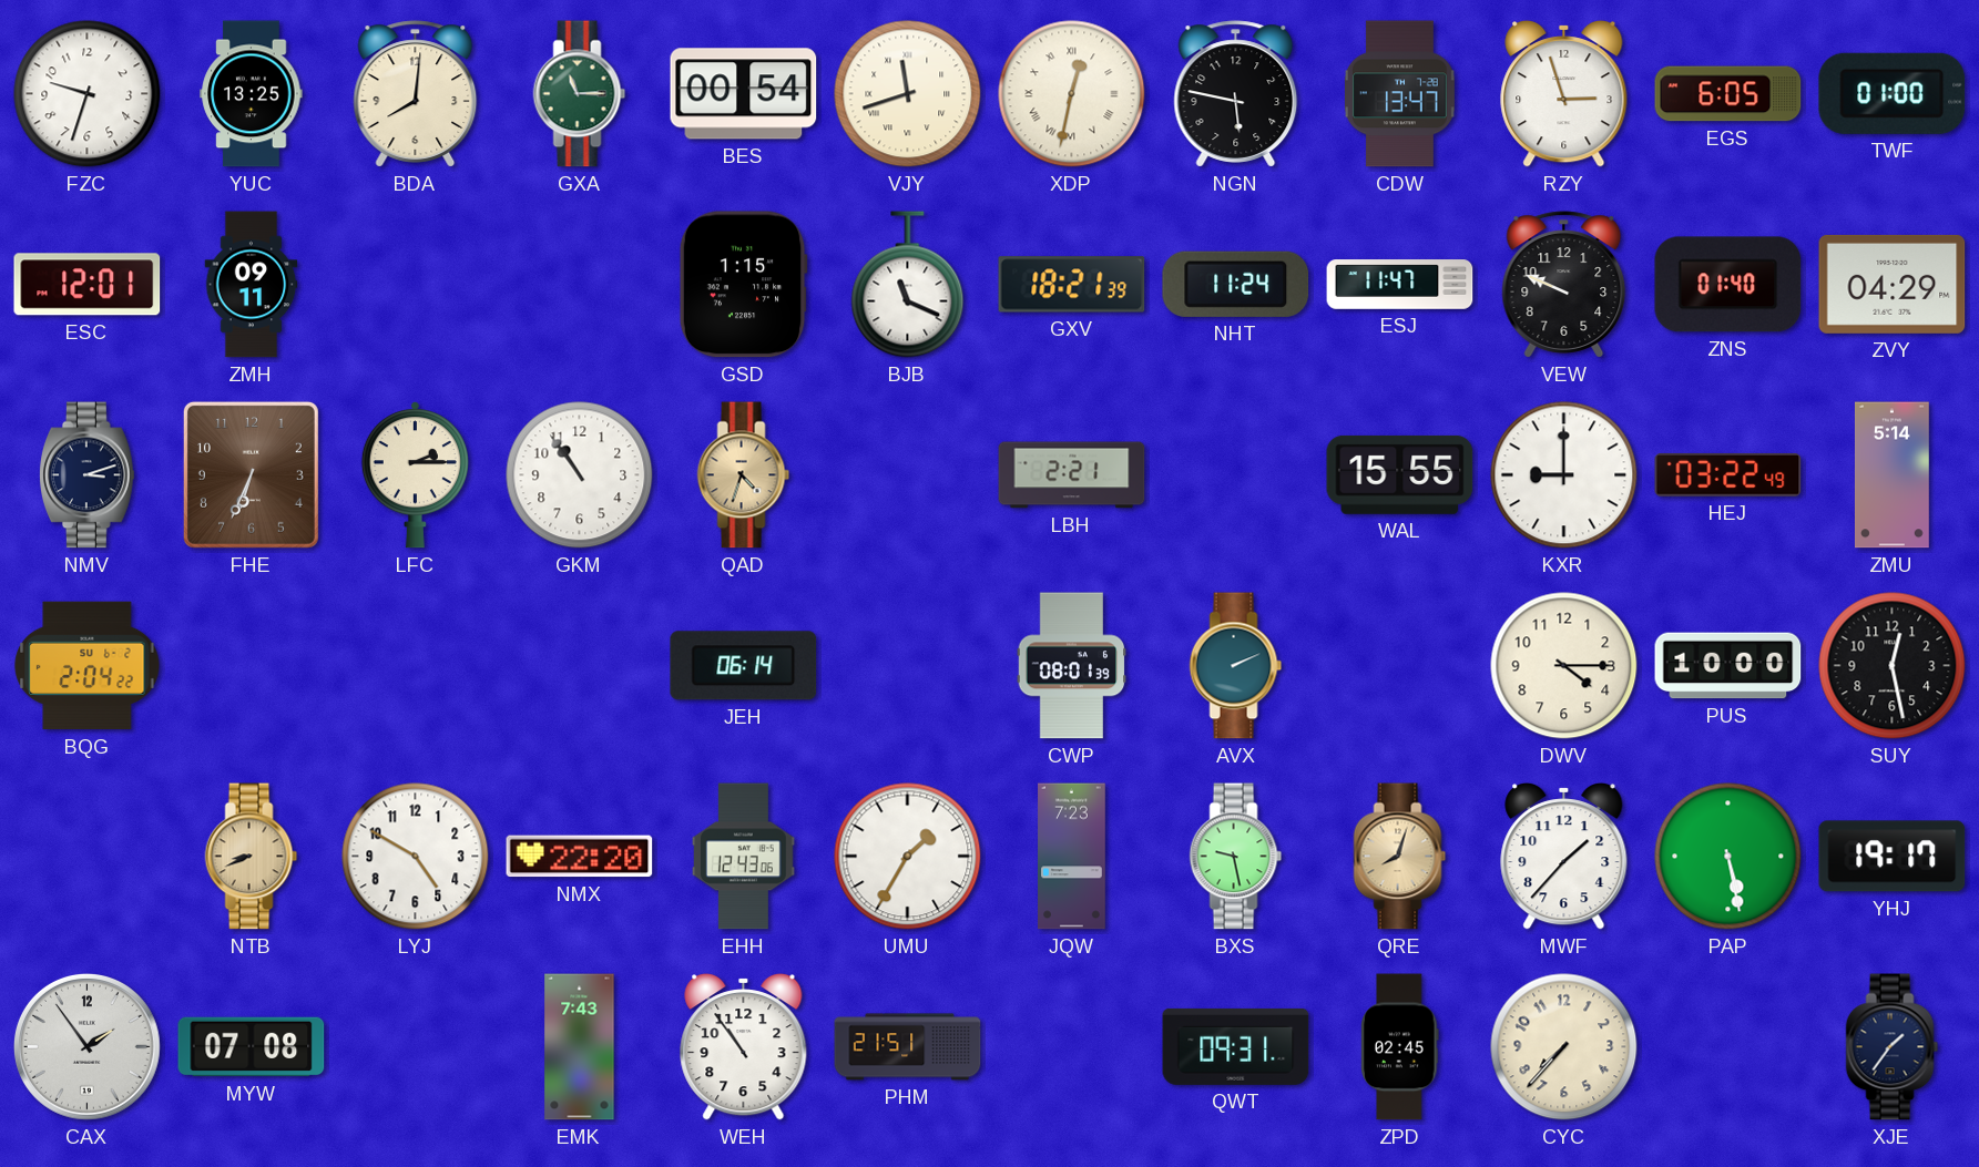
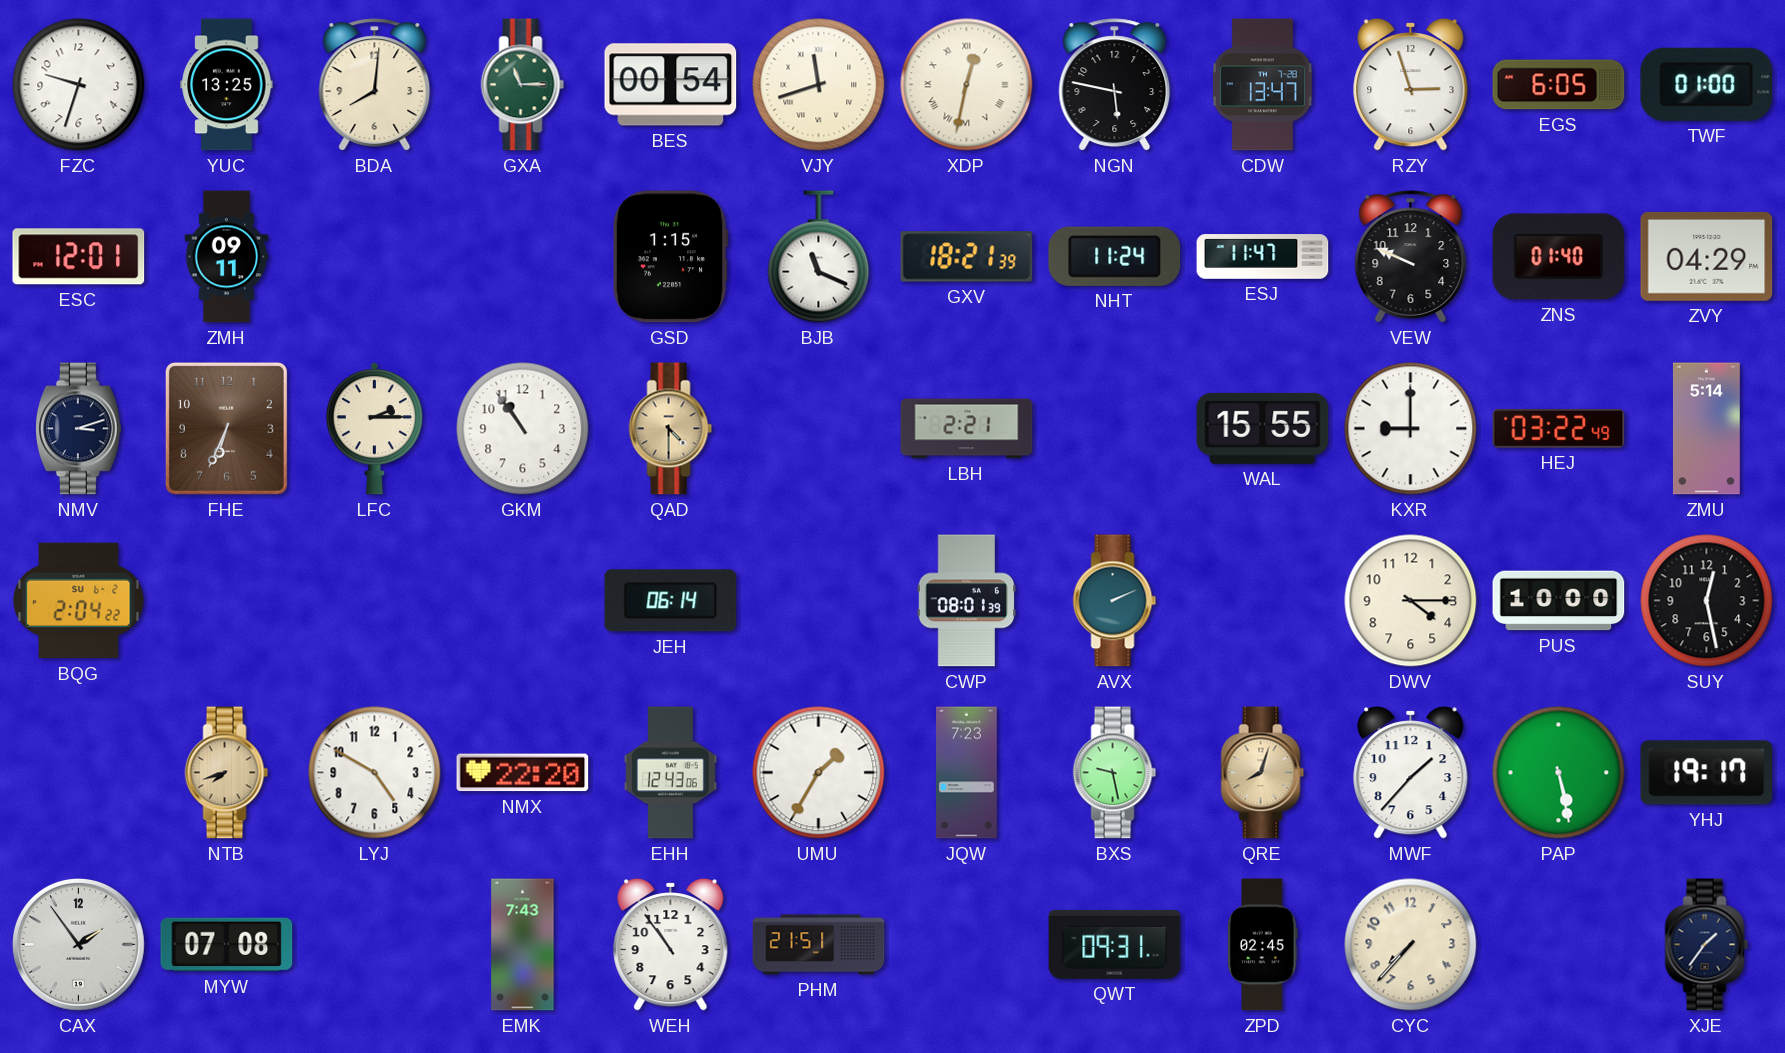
QAD: 4:33 -> 4:30
NTB: 8:41 -> 7:42
